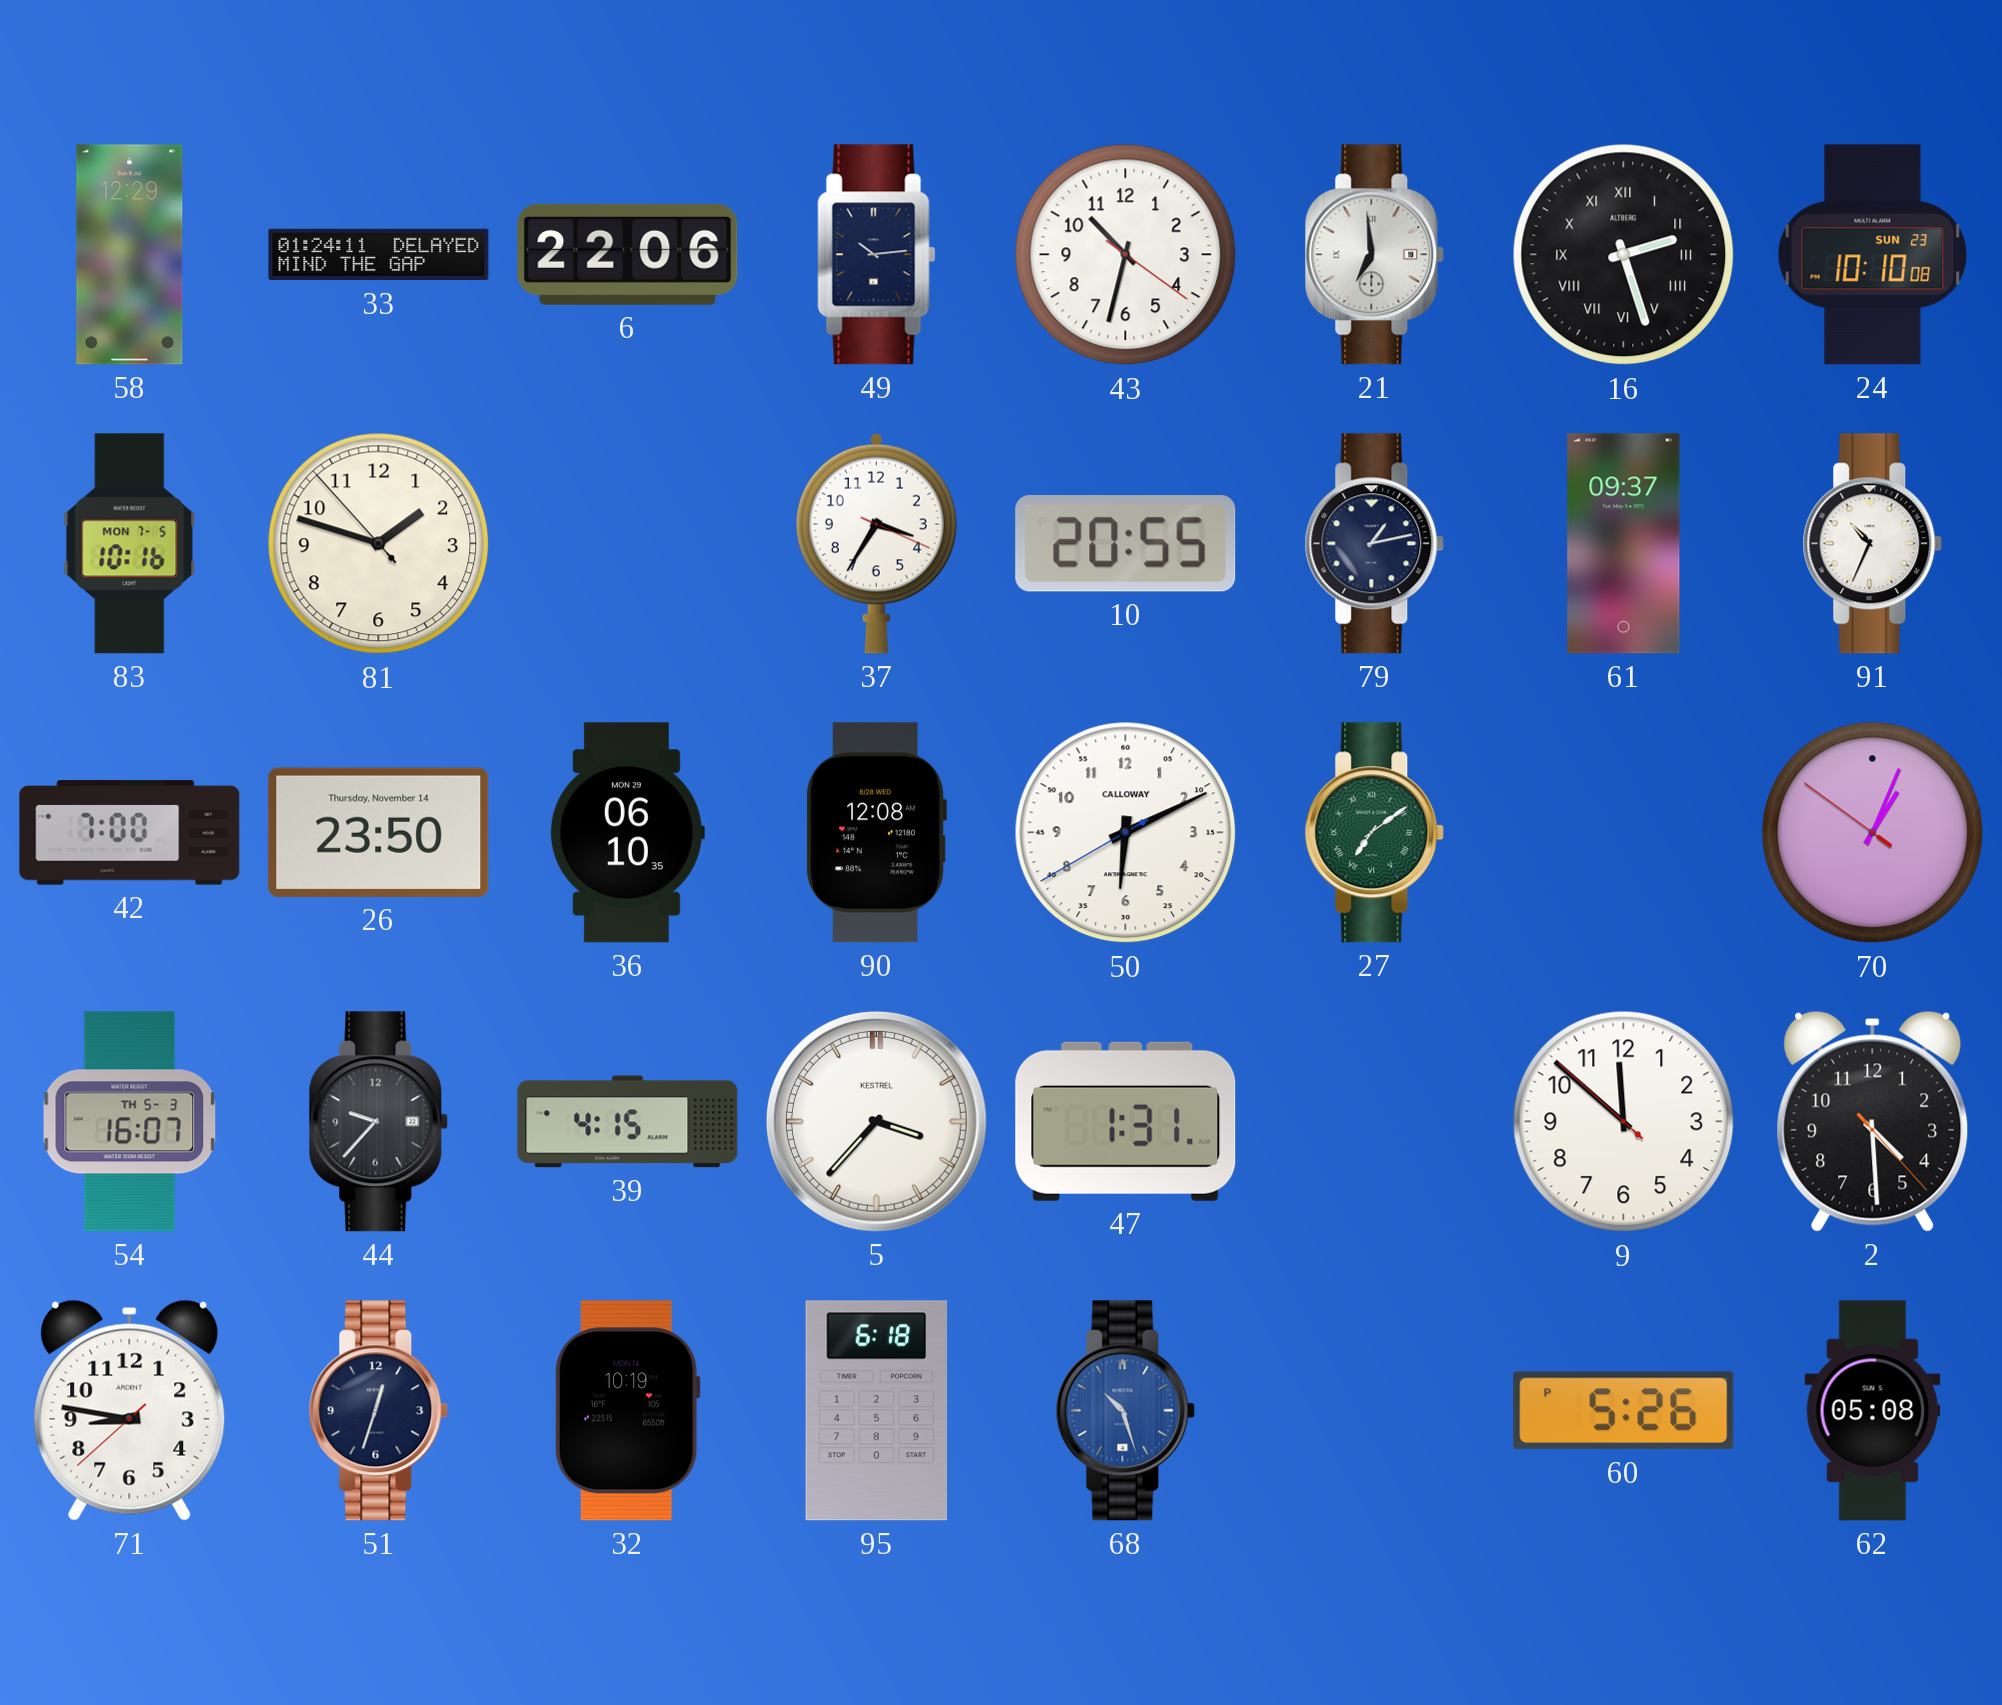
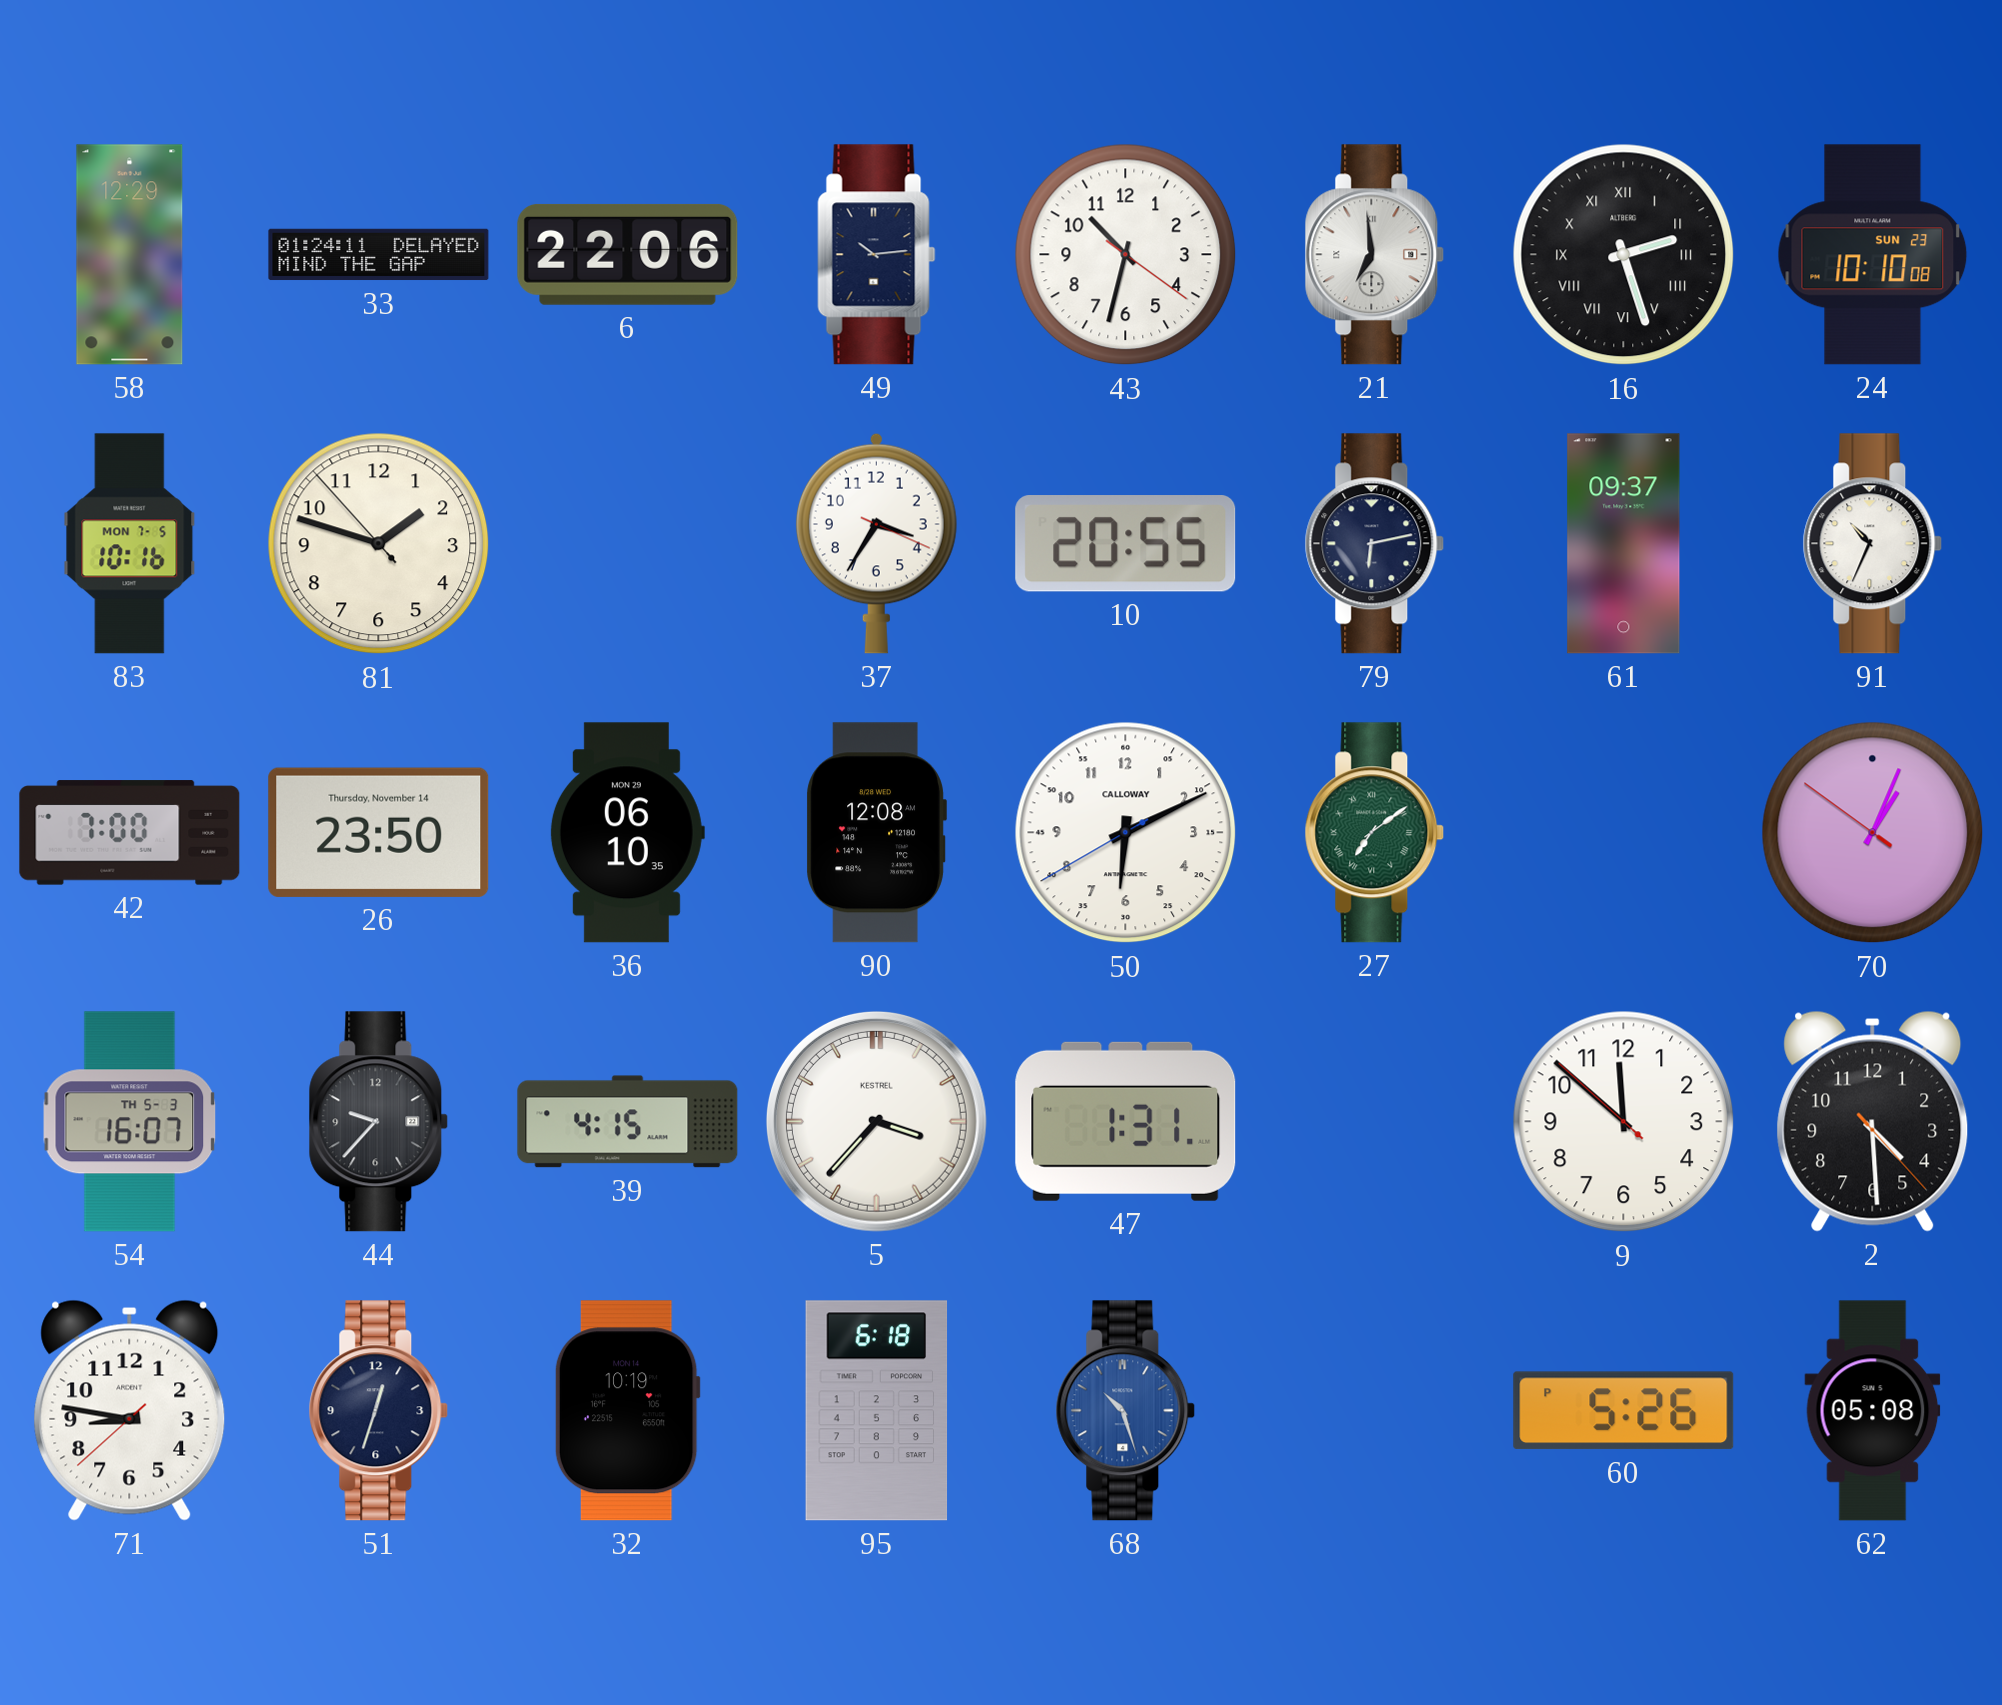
79: 1:13 -> 6:13
